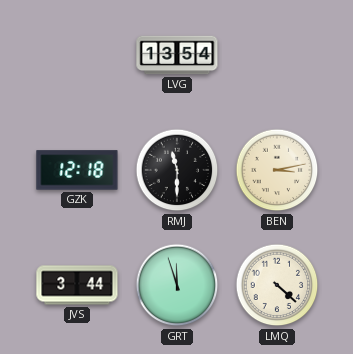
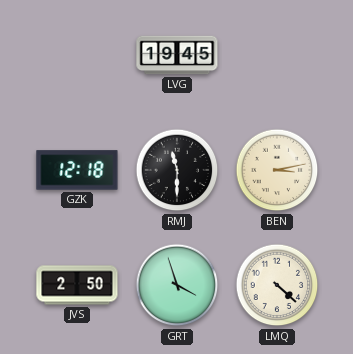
LVG: 13:54 -> 19:45
JVS: 3:44 -> 2:50
GRT: 11:57 -> 3:57
